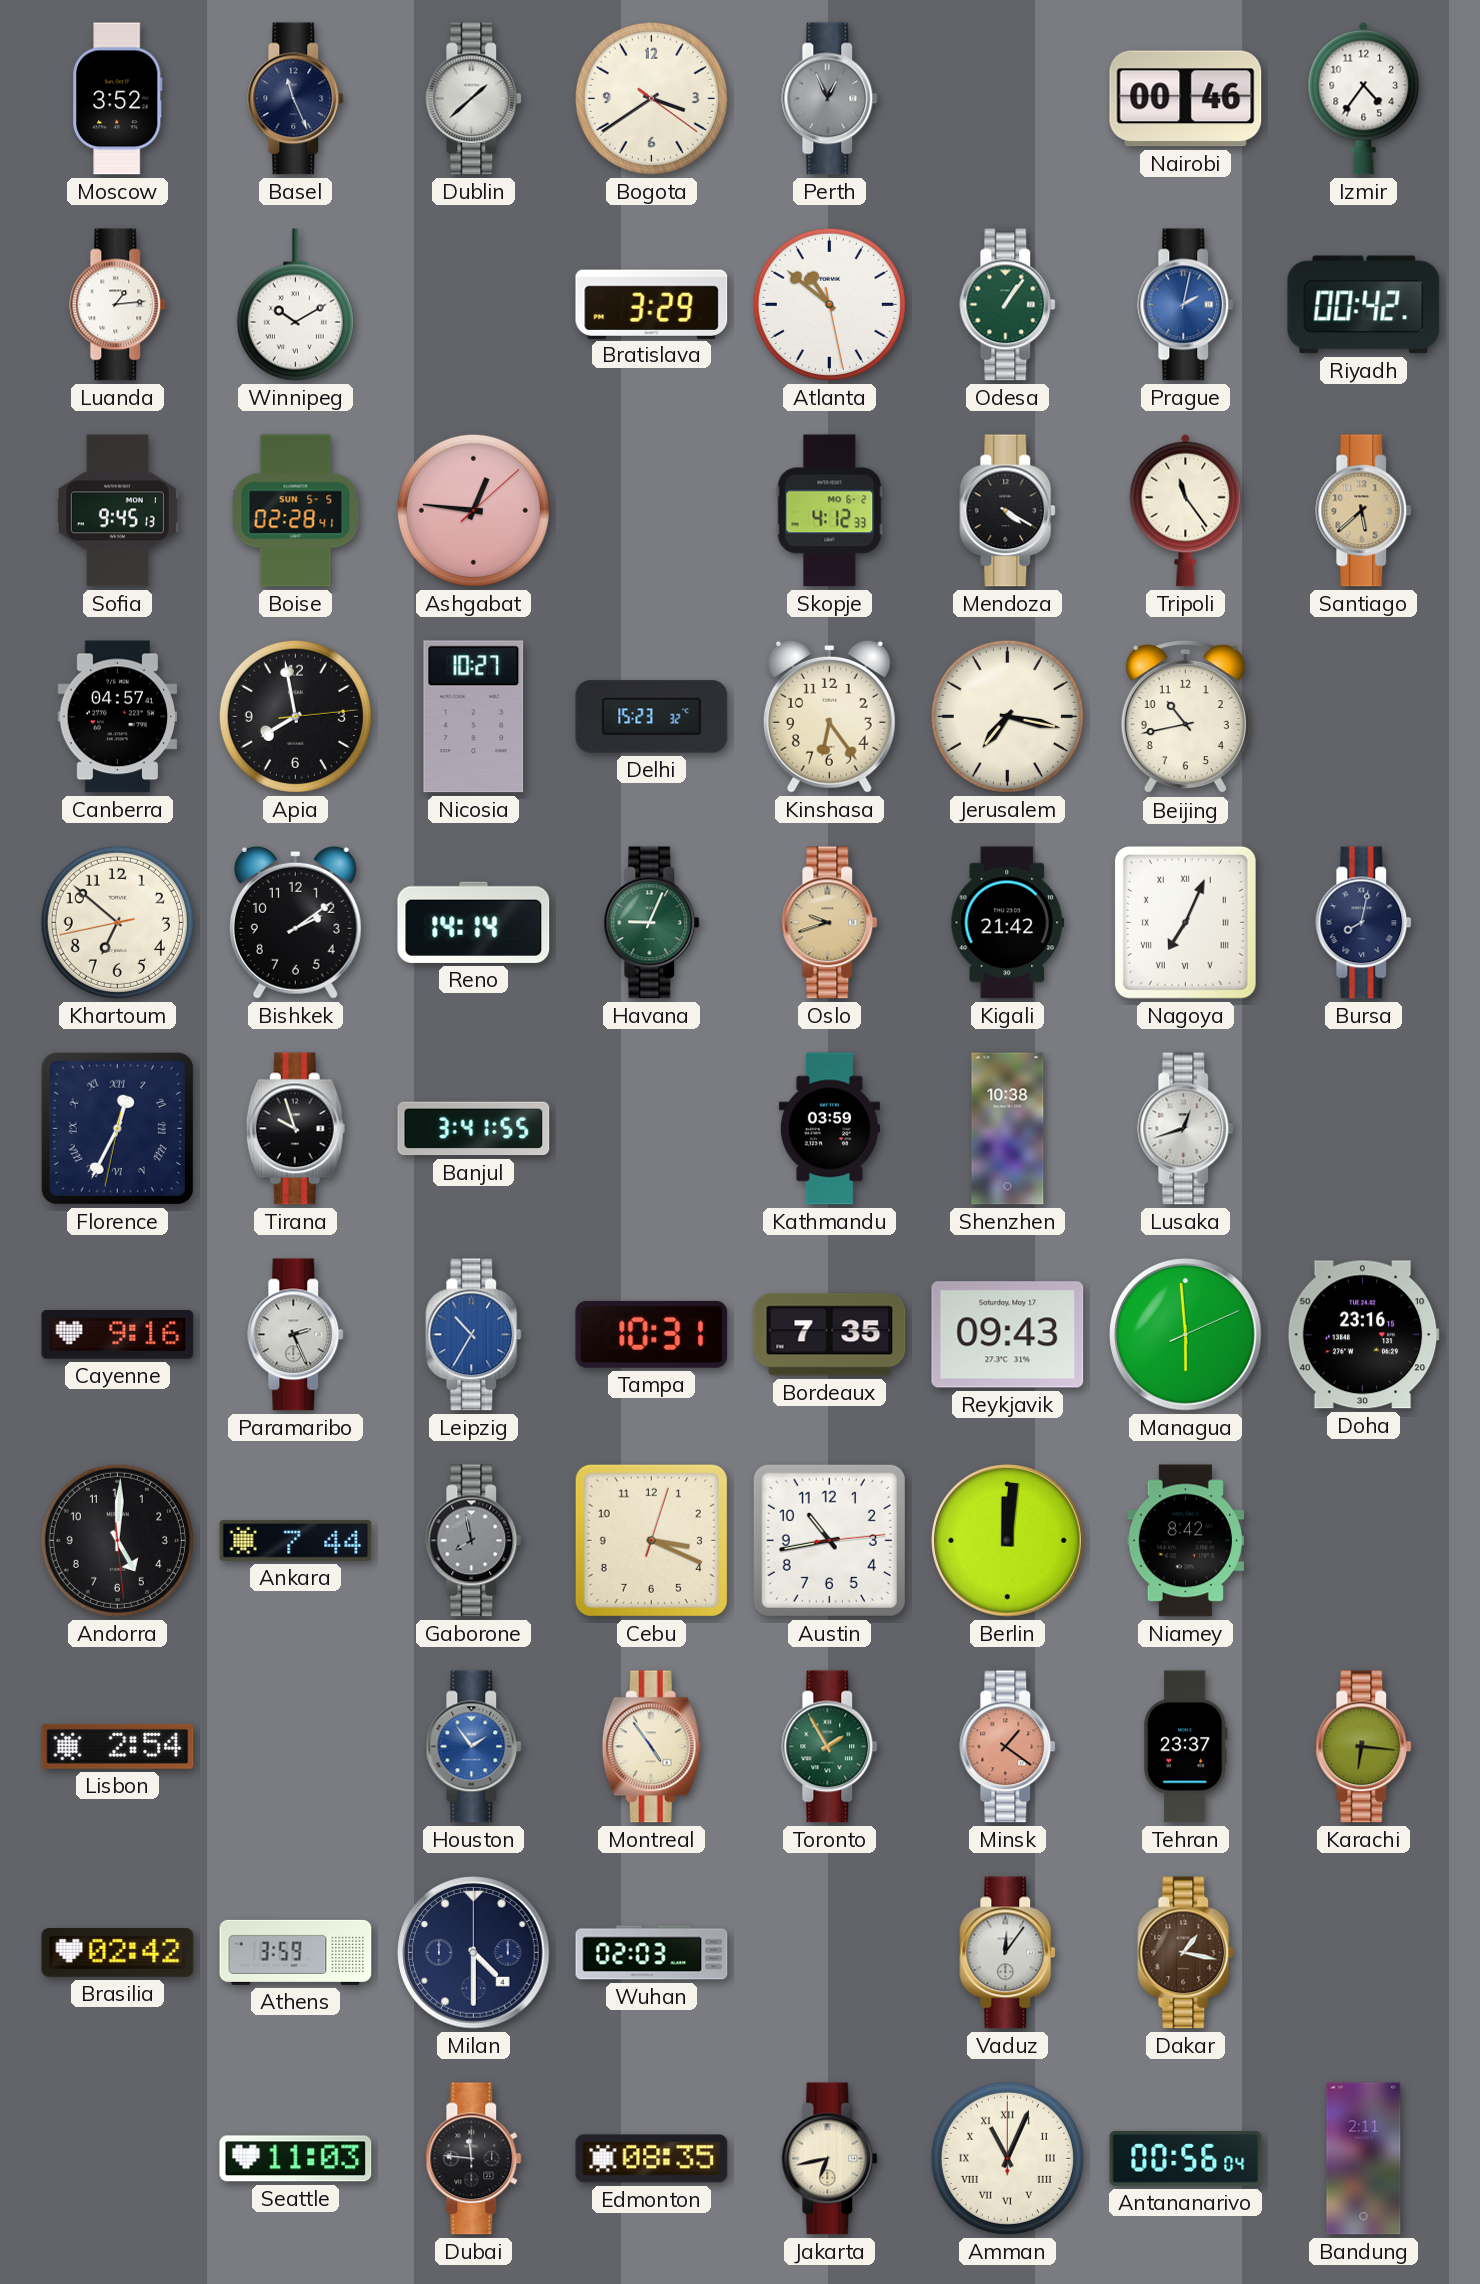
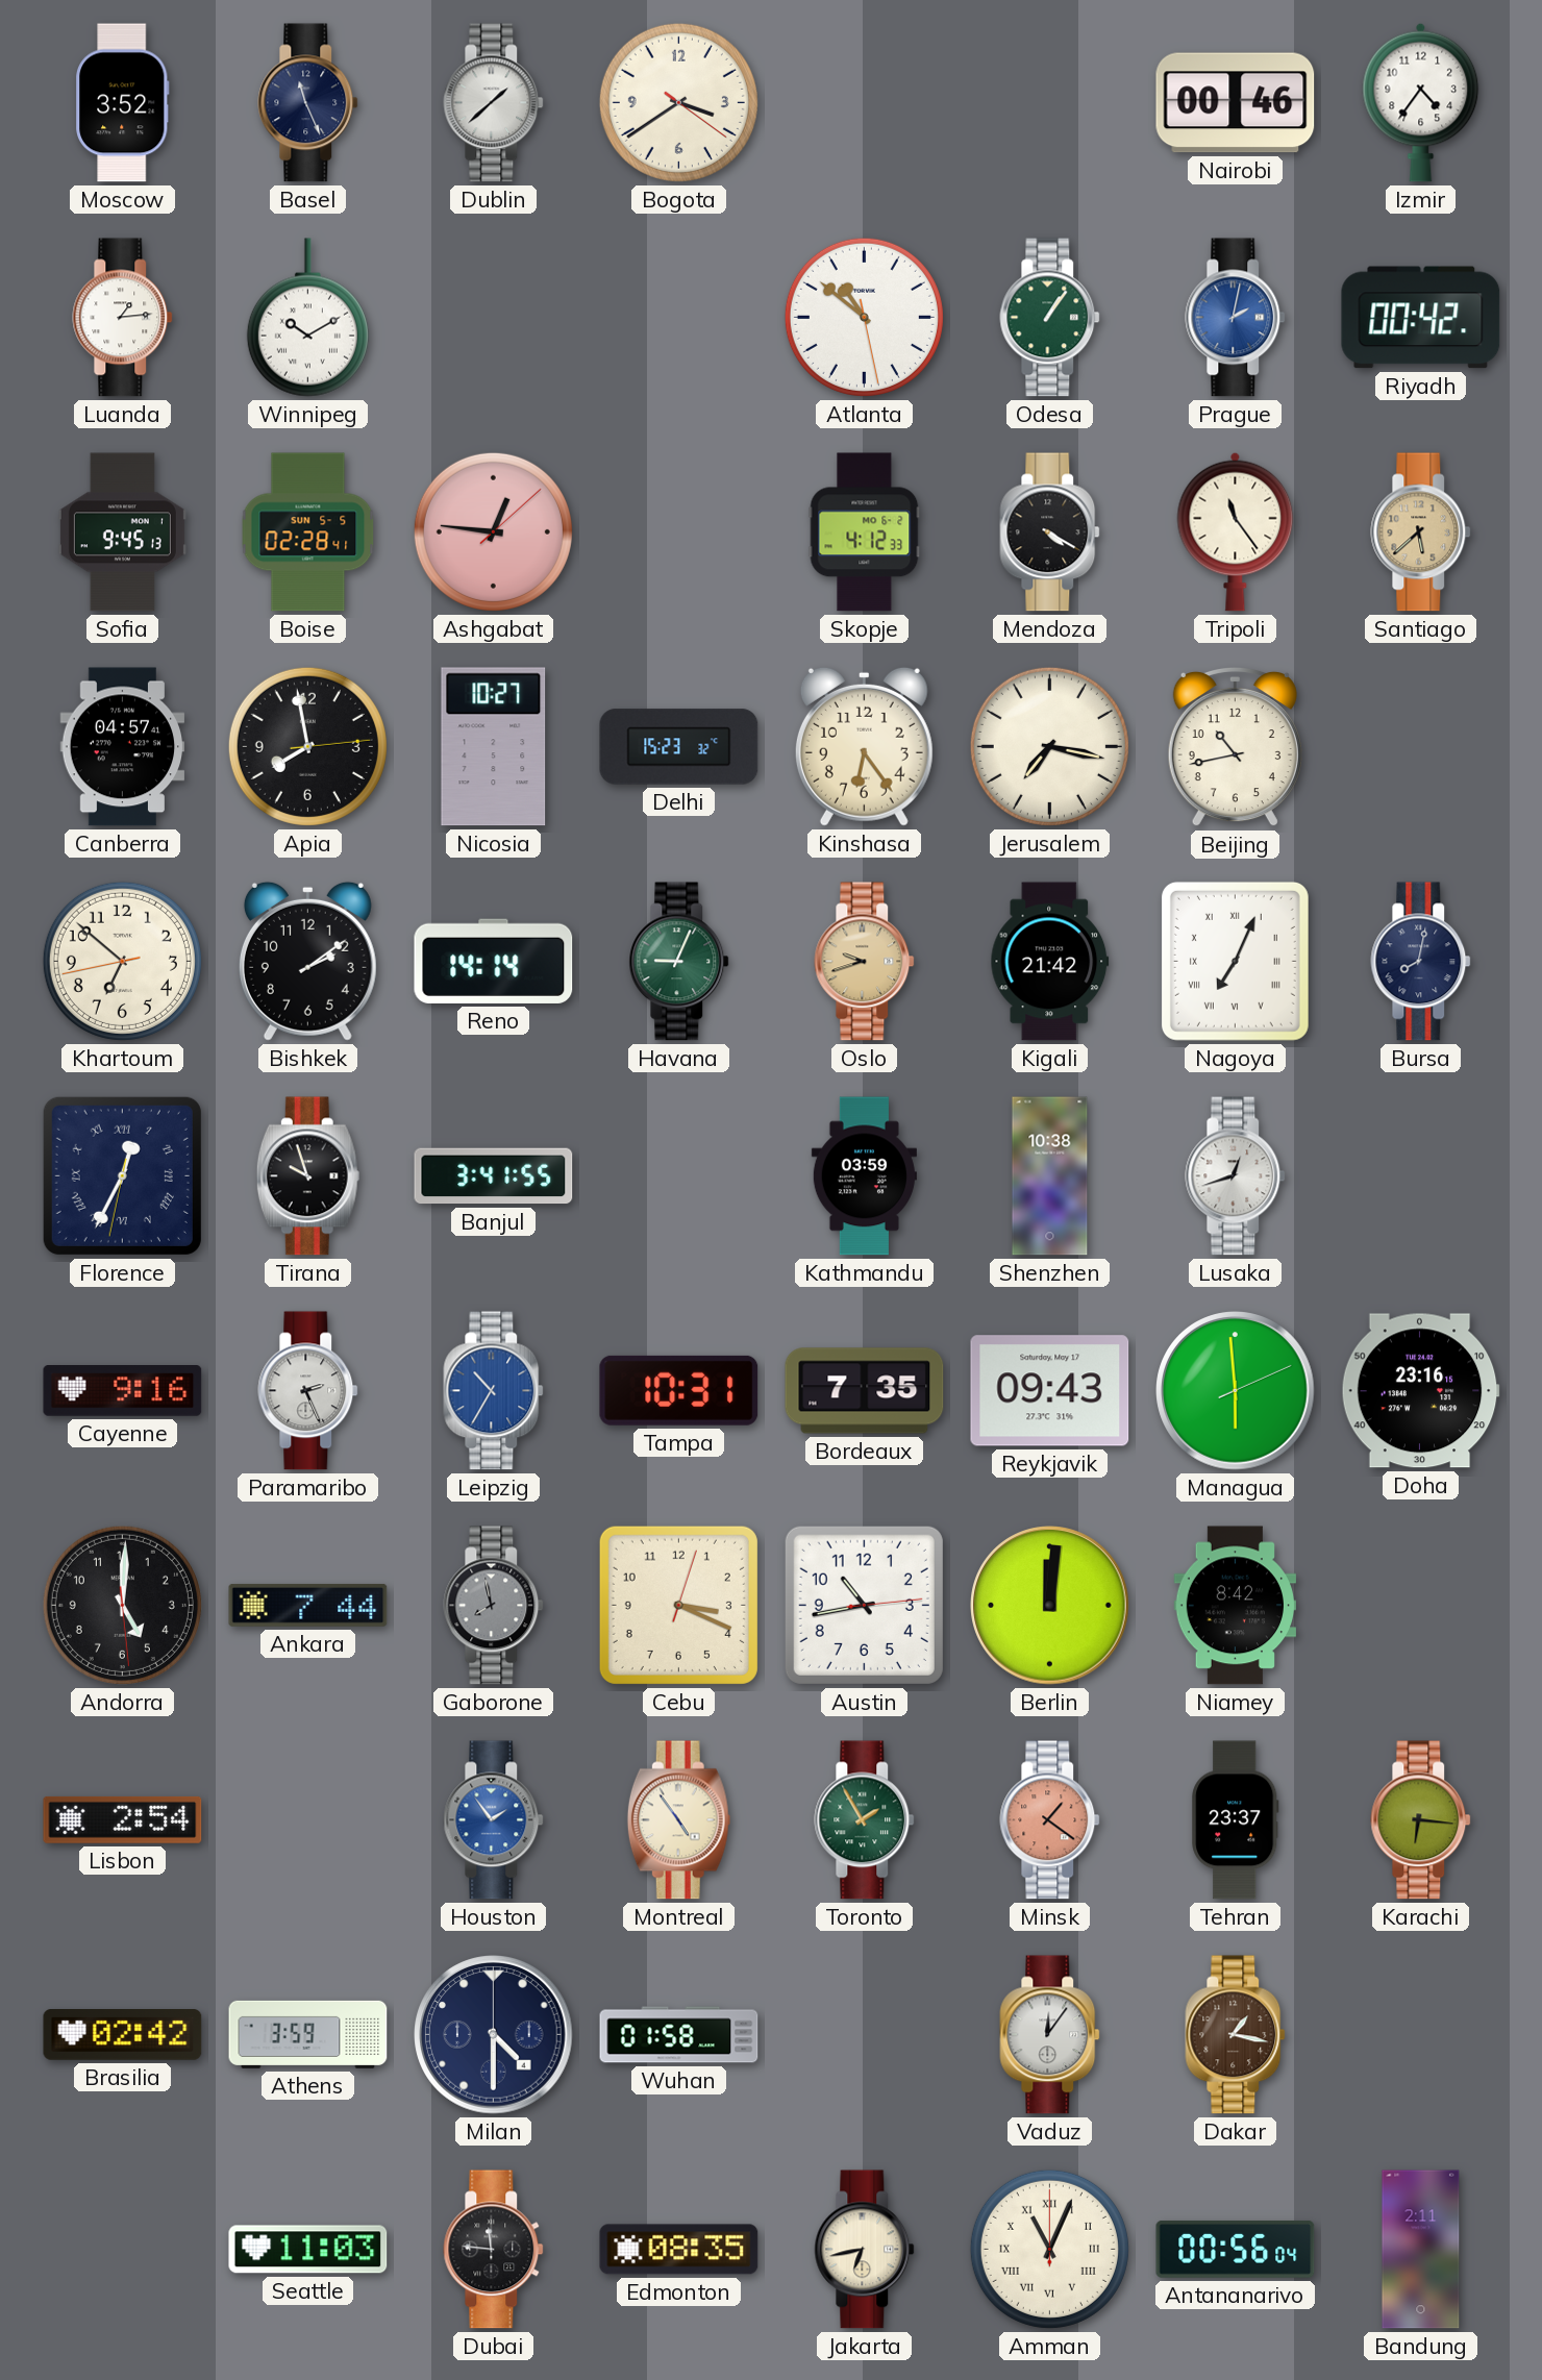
Perth: 12:56 -> none
Bratislava: 3:29 -> none
Wuhan: 02:03 -> 01:58
